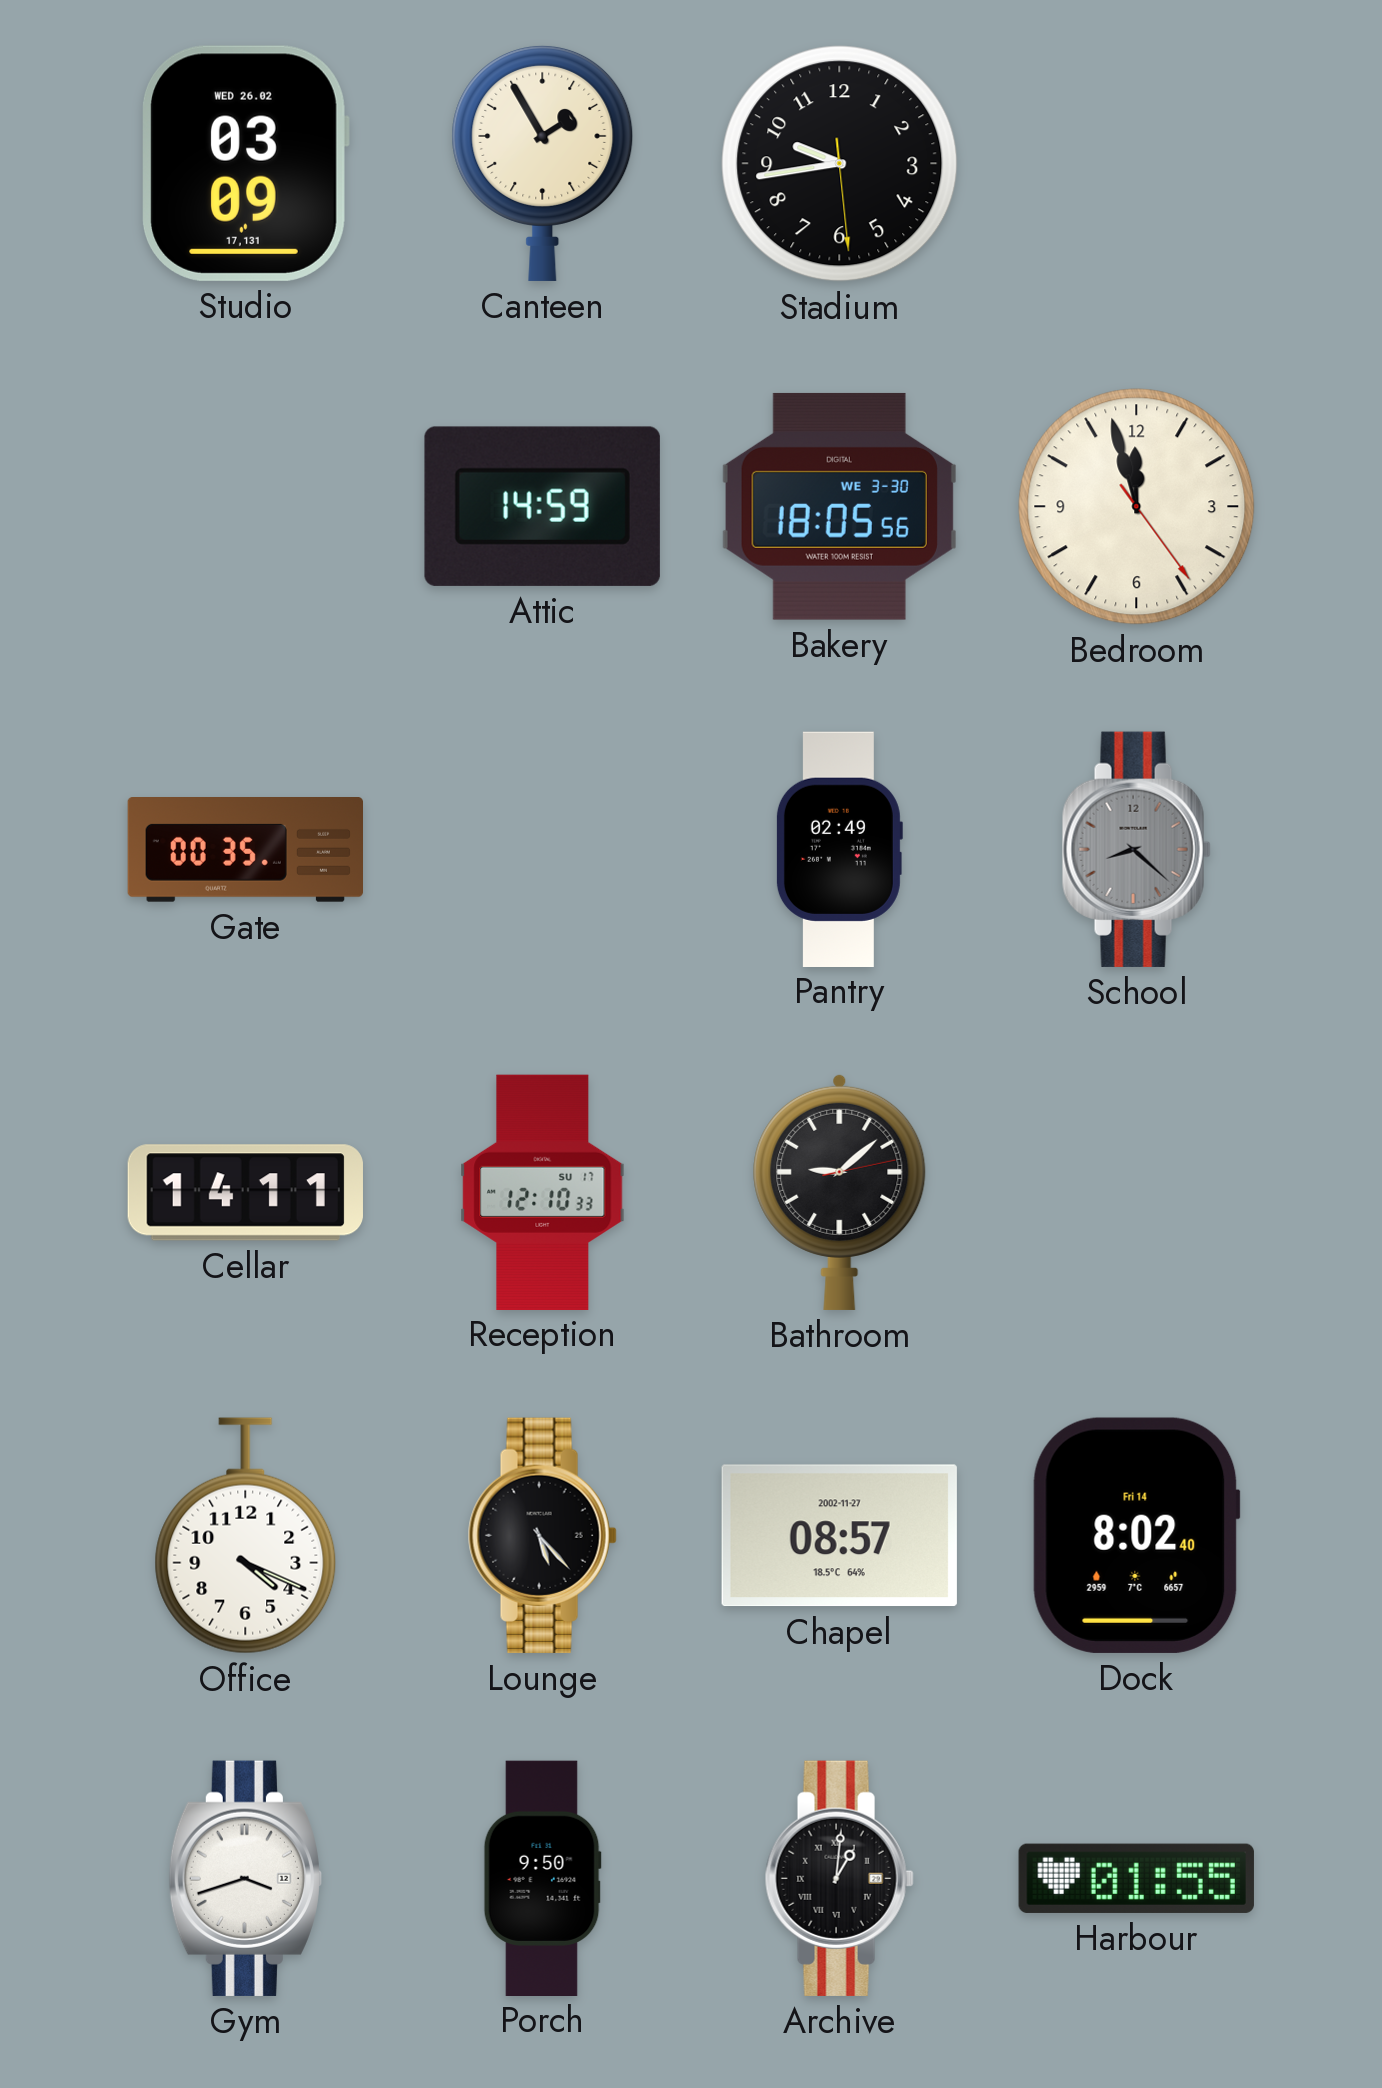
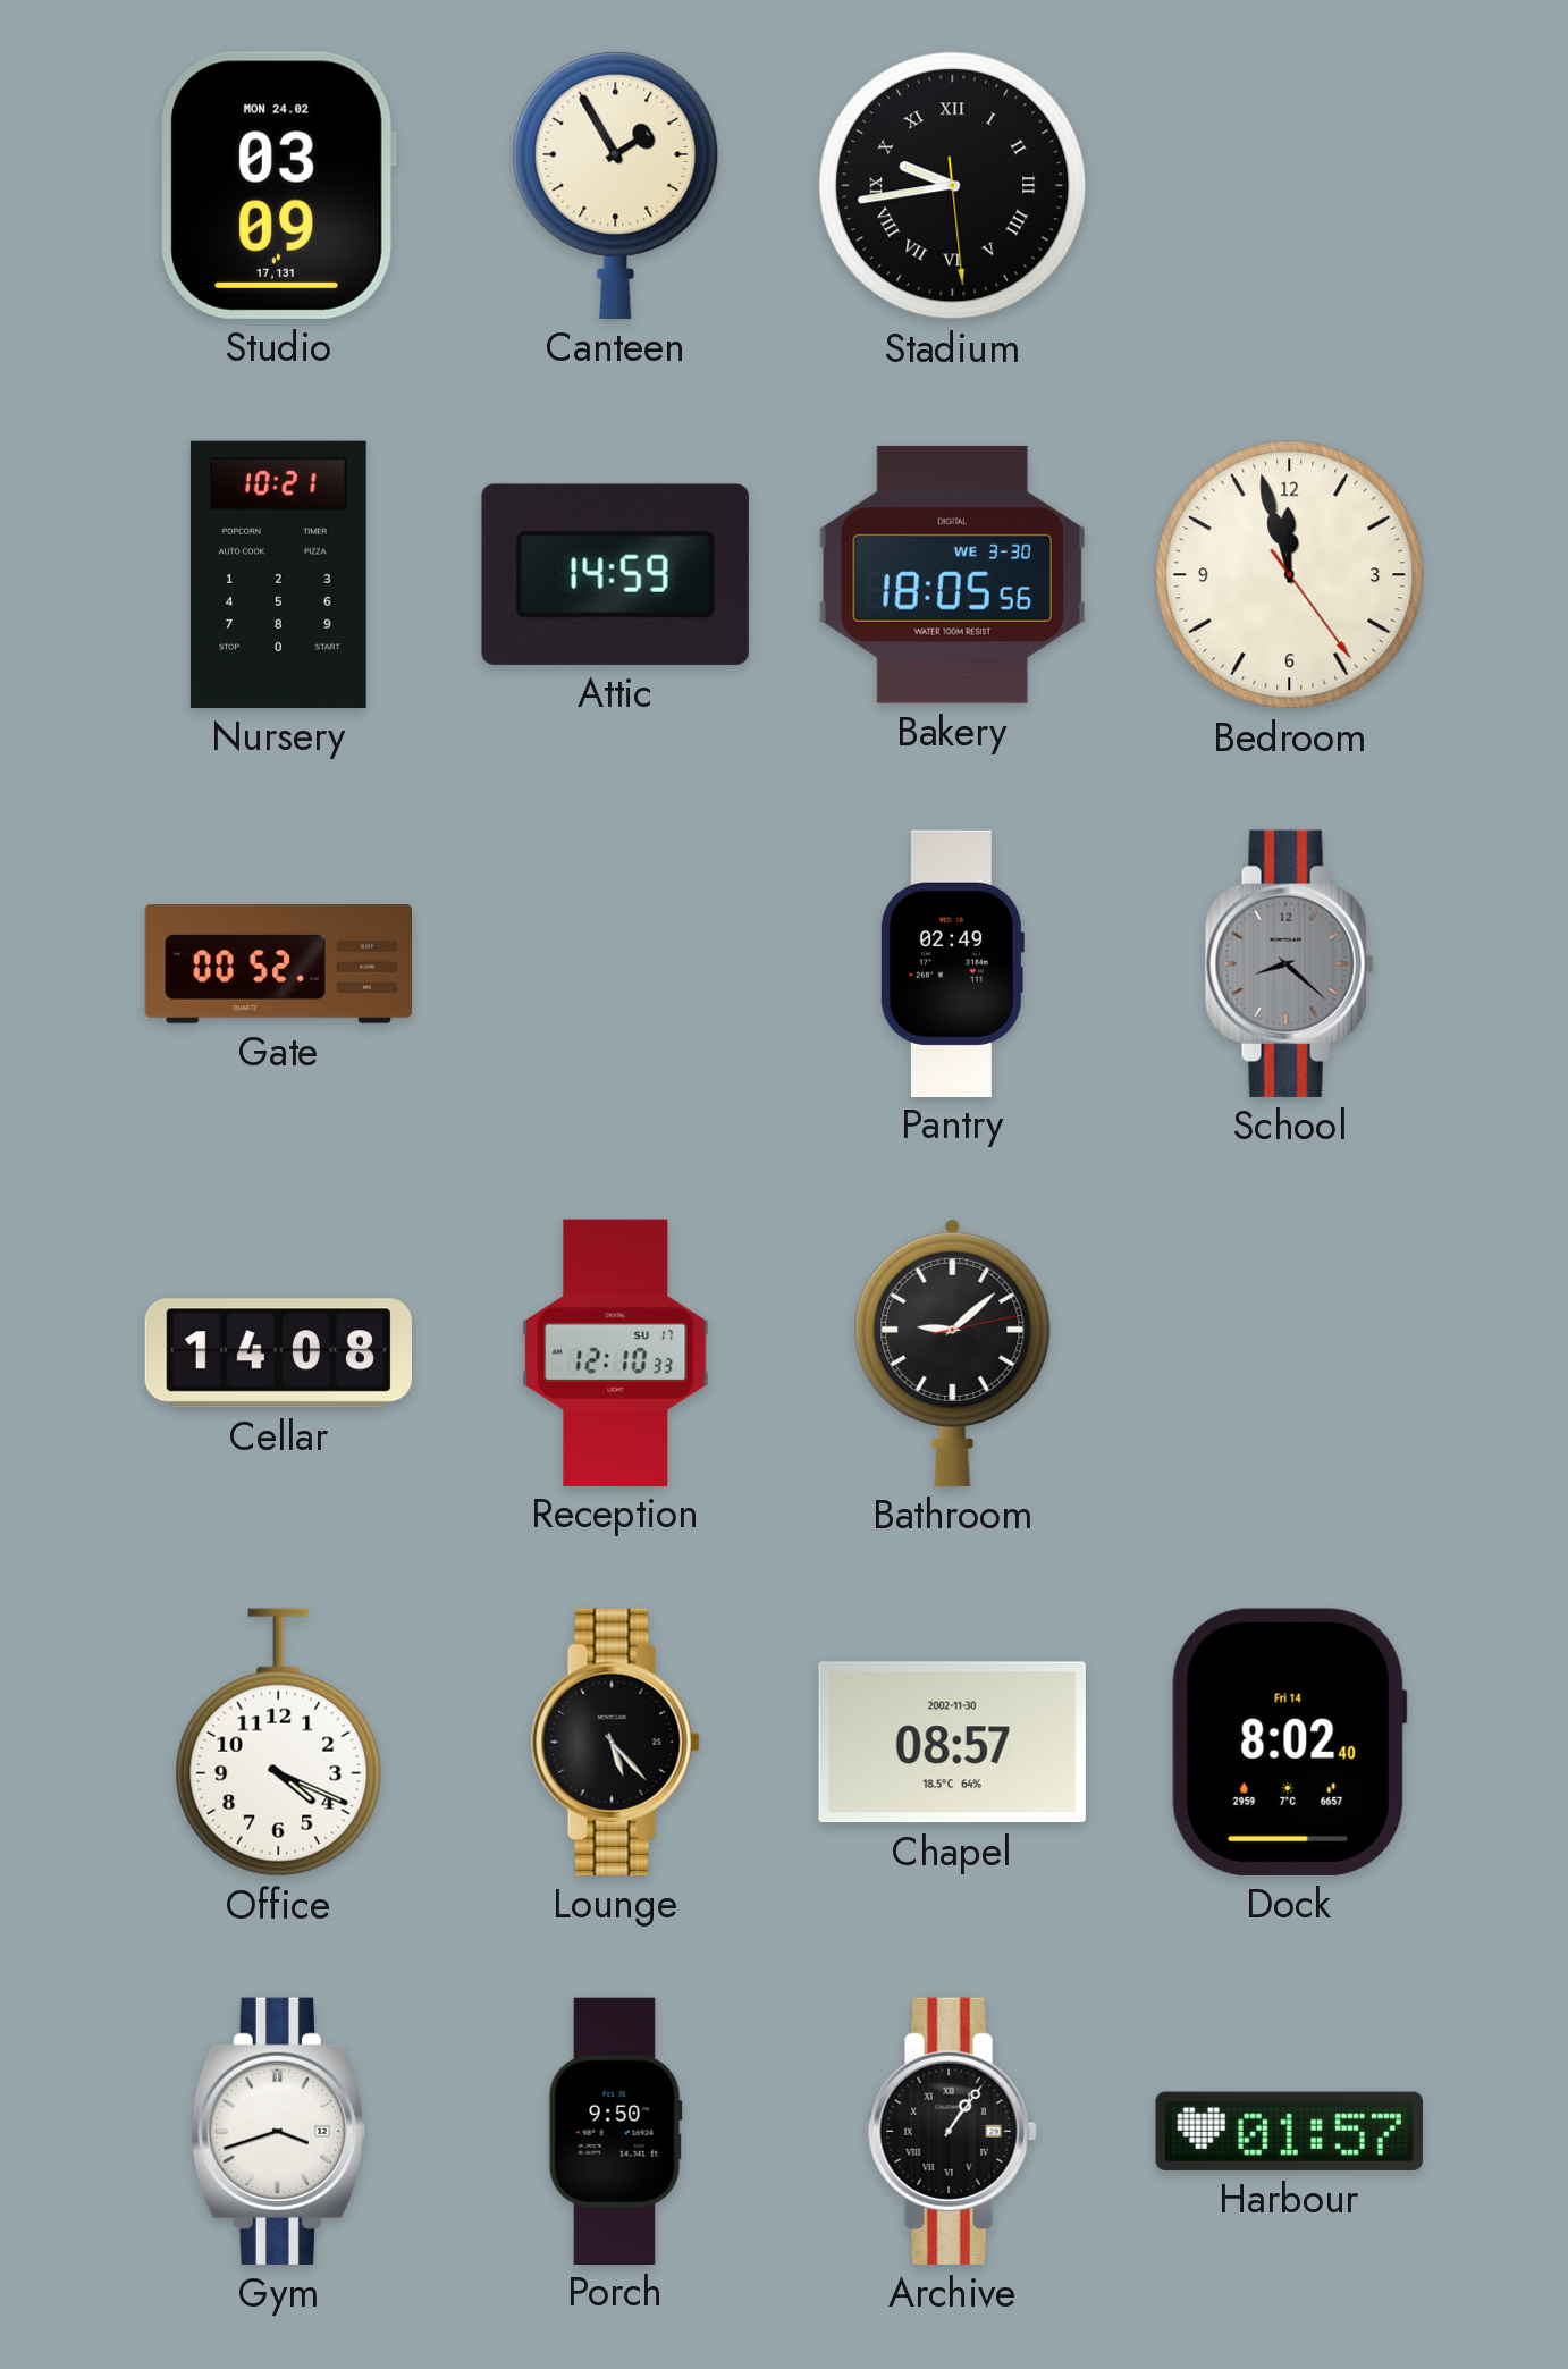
Studio date: WED 26.02 -> MON 24.02
Stadium numerals: Arabic -> Roman
Nursery: none -> 10:21
Gate: 00:35 -> 00:52
Cellar: 14:11 -> 14:08
Chapel date: 2002-11-27 -> 2002-11-30
Archive: 1:01 -> 1:06
Harbour: 01:55 -> 01:57
